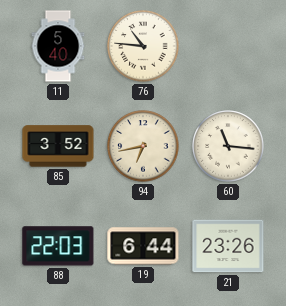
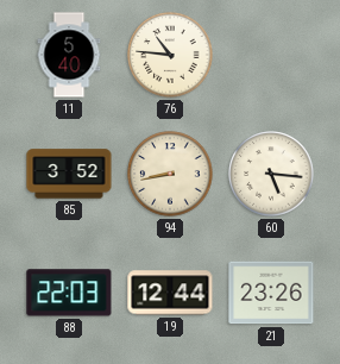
94: 6:43 -> 8:43
60: 11:16 -> 5:16
19: 6:44 -> 12:44
